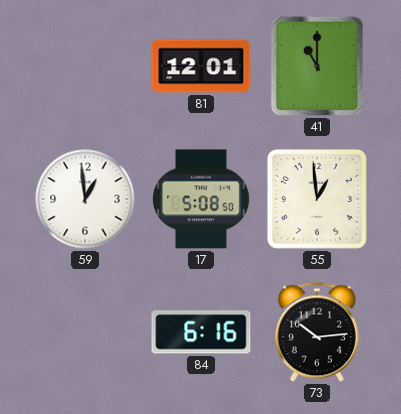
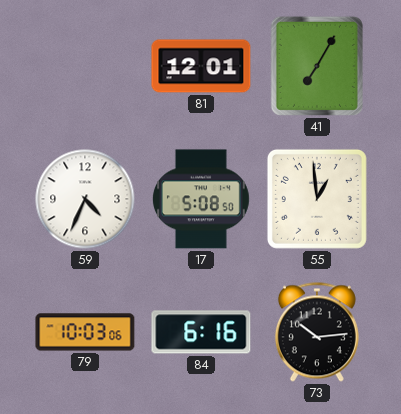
41: 11:00 -> 7:05
59: 12:59 -> 4:34
79: none -> 10:03
